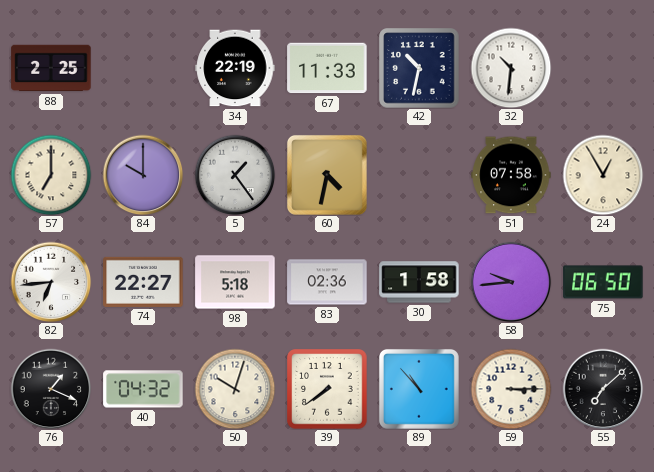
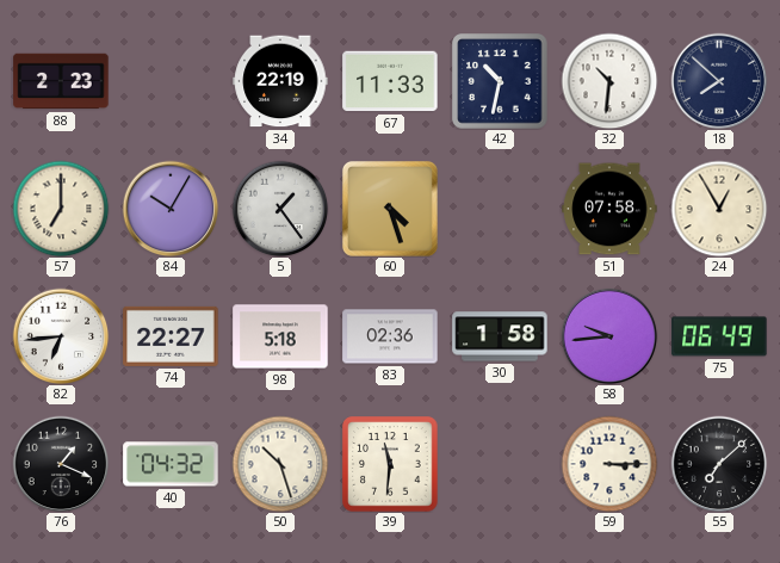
88: 2:25 -> 2:23
18: none -> 7:52
84: 10:00 -> 10:05
60: 4:32 -> 4:27
75: 06:50 -> 06:49
50: 10:03 -> 10:27
39: 7:39 -> 11:31
89: 10:53 -> none
